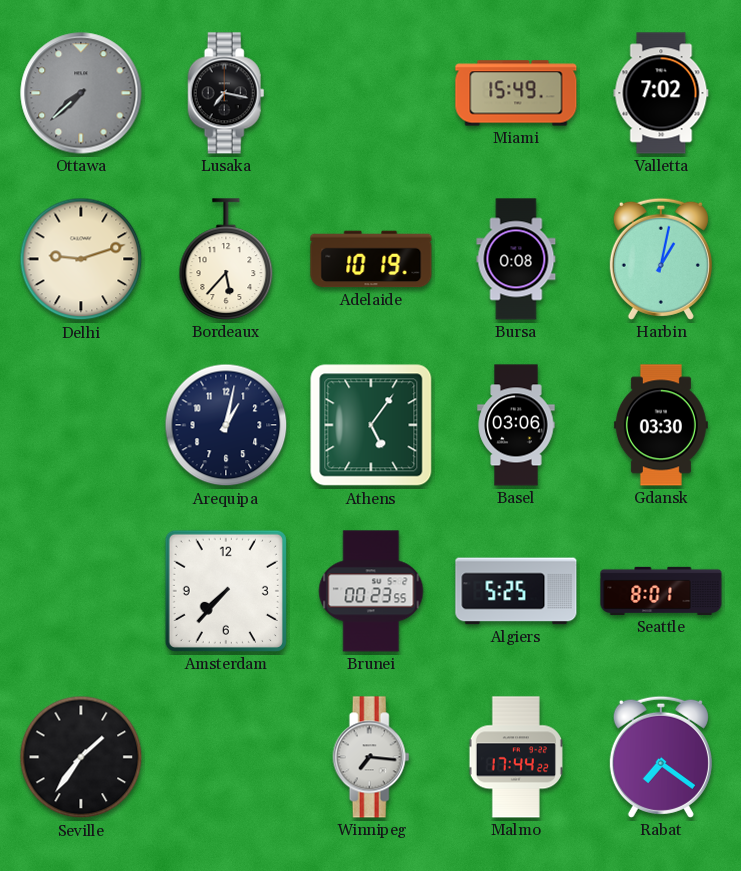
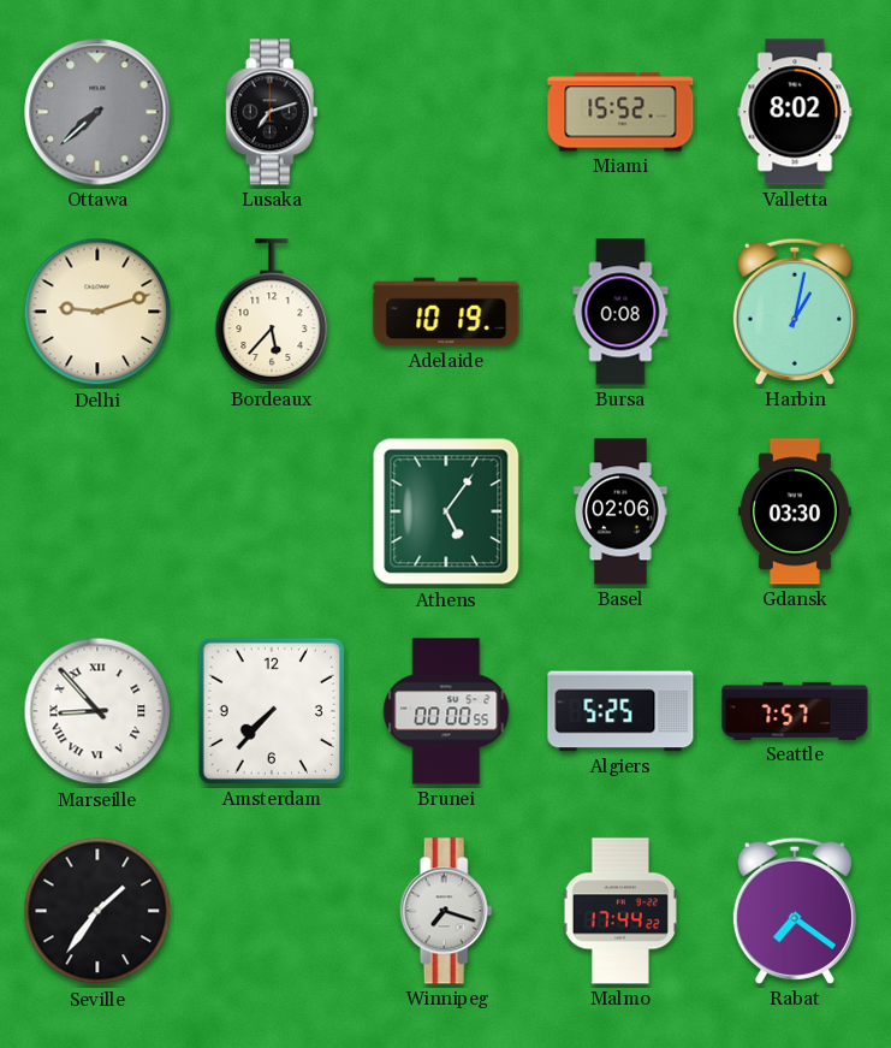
Lusaka: 7:17 -> 7:12
Miami: 15:49 -> 15:52
Valletta: 7:02 -> 8:02
Arequipa: 1:02 -> none
Basel: 03:06 -> 02:06
Marseille: none -> 8:53
Brunei: 00:23 -> 00:00
Seattle: 8:01 -> 7:57
Winnipeg: 7:16 -> 7:18
